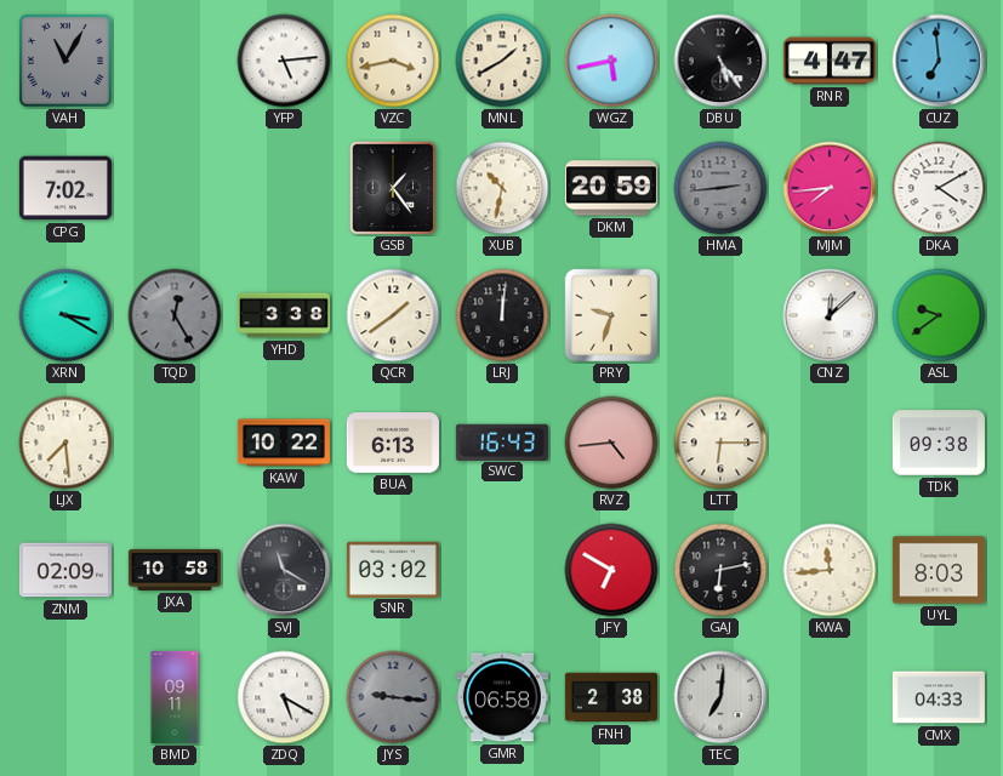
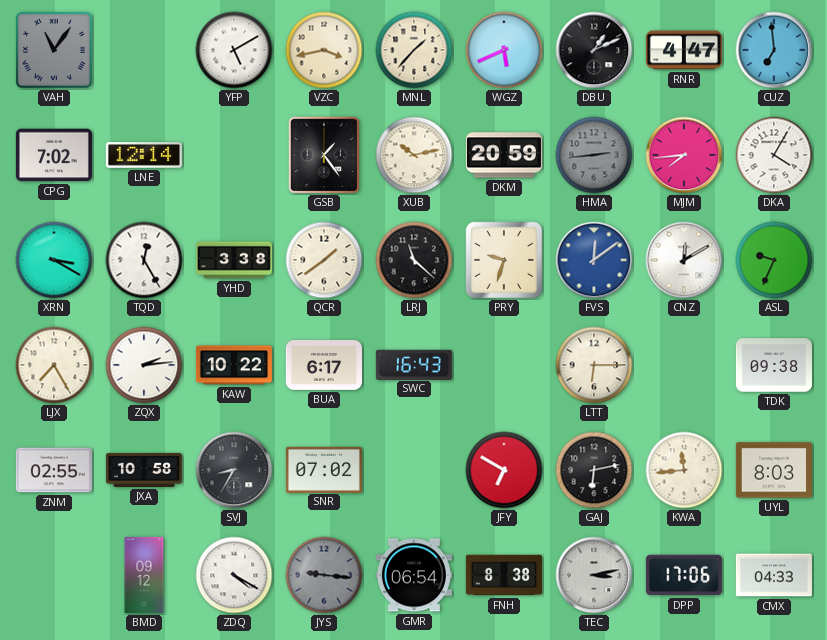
VAH: 11:05 -> 11:06
YFP: 5:14 -> 5:10
MNL: 1:40 -> 1:37
WGZ: 5:43 -> 5:41
DBU: 5:24 -> 1:11
LNE: none -> 12:14
XUB: 10:32 -> 10:13
DKA: 4:10 -> 4:05
TQD dial: grey -> white
LRJ: 12:01 -> 11:22
FVS: none -> 12:09
CNZ: 12:08 -> 12:10
ASL: 9:39 -> 9:34
LJX: 7:29 -> 7:25
ZQX: none -> 2:14
BUA: 6:13 -> 6:17
RVZ: 4:44 -> none
ZNM: 02:09 -> 02:55
SVJ: 11:20 -> 8:35
SNR: 03:02 -> 07:02
BMD: 09:11 -> 09:12
ZDQ: 5:20 -> 4:20
GMR: 06:58 -> 06:54
FNH: 2:38 -> 8:38
TEC: 7:01 -> 3:13
DPP: none -> 17:06
